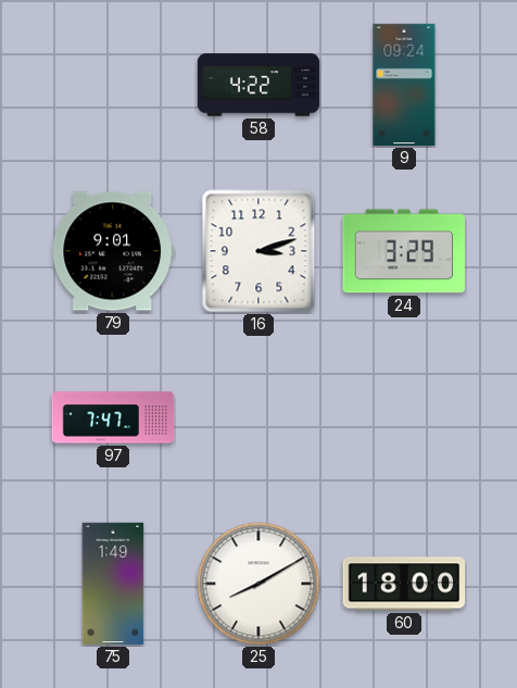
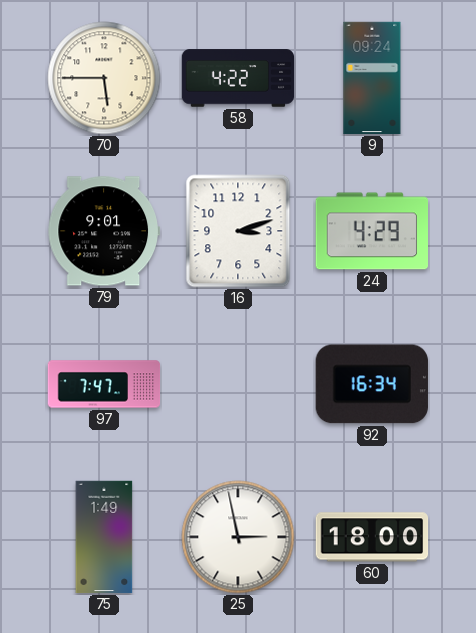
70: none -> 5:45
24: 3:29 -> 4:29
92: none -> 16:34
25: 8:10 -> 2:58
